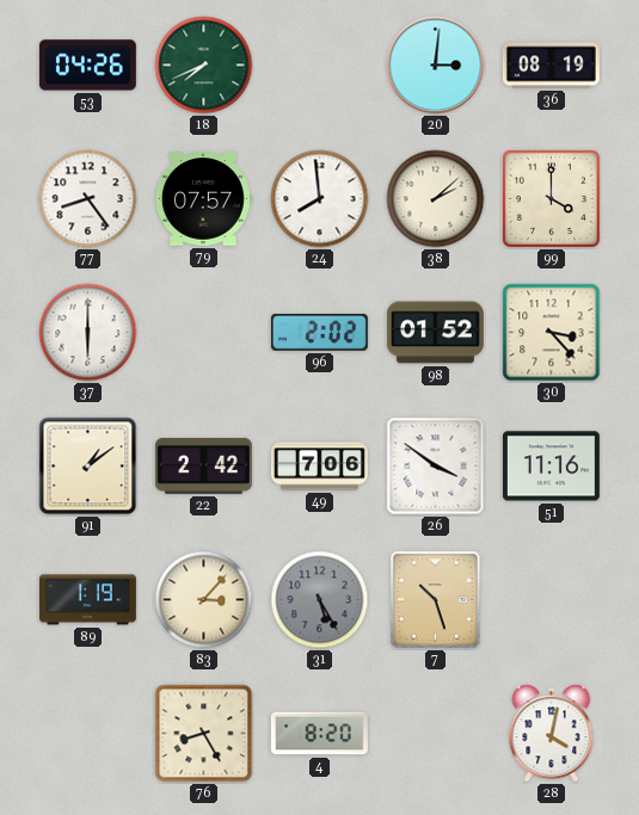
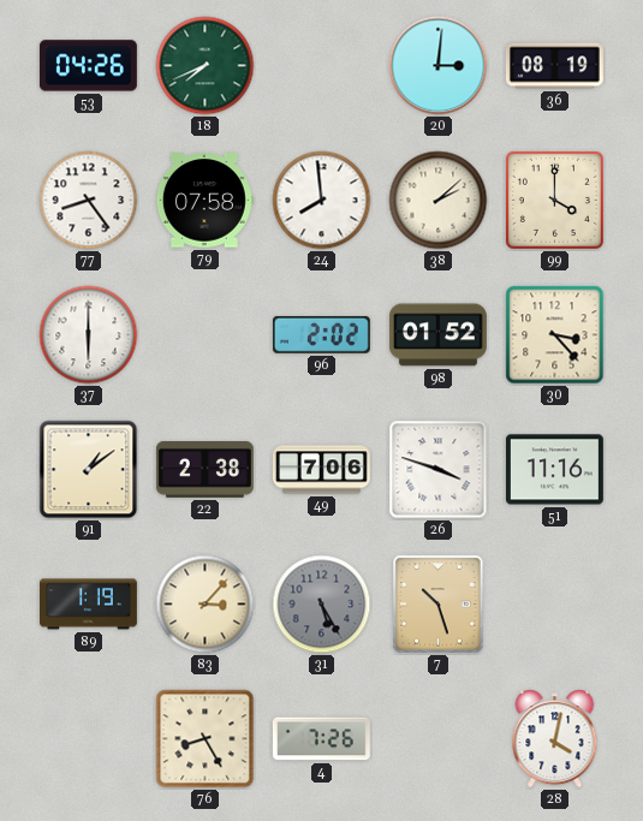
79: 07:57 -> 07:58
22: 2:42 -> 2:38
26: 3:51 -> 3:48
4: 8:20 -> 7:26
